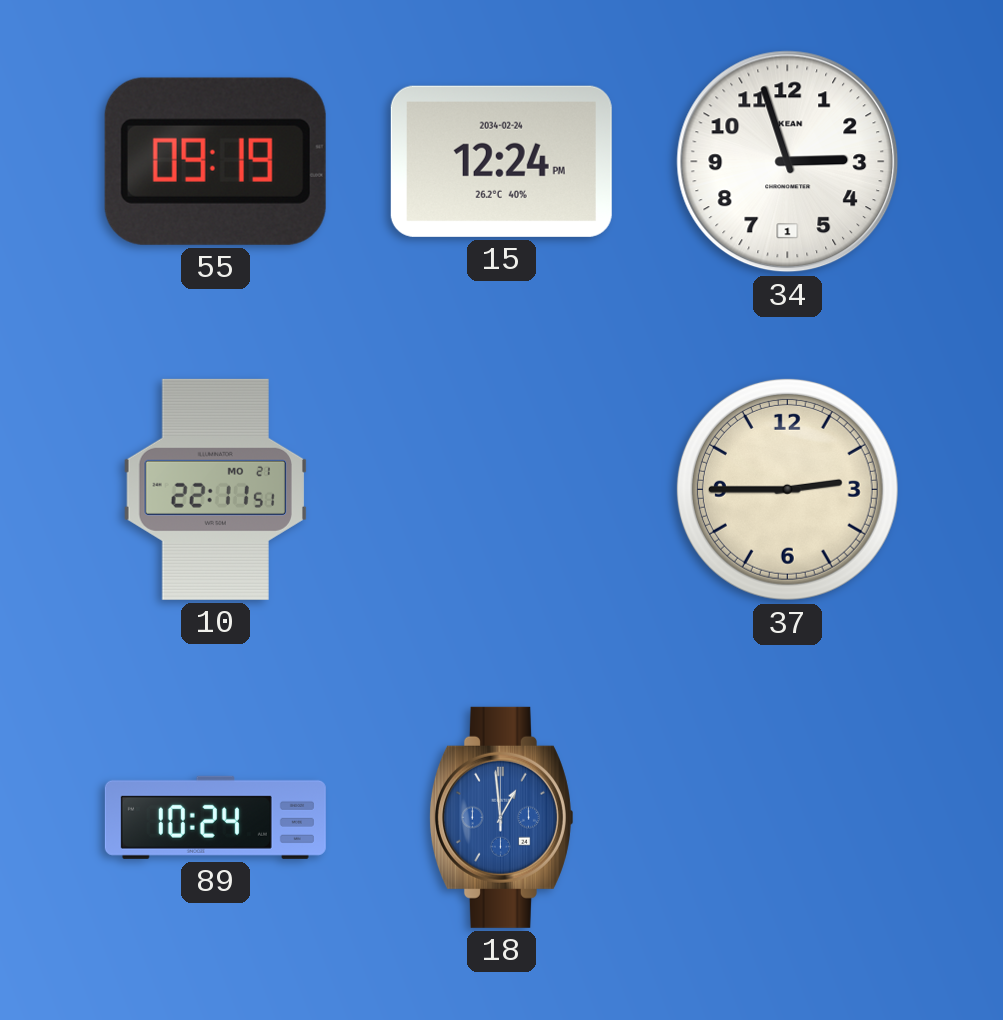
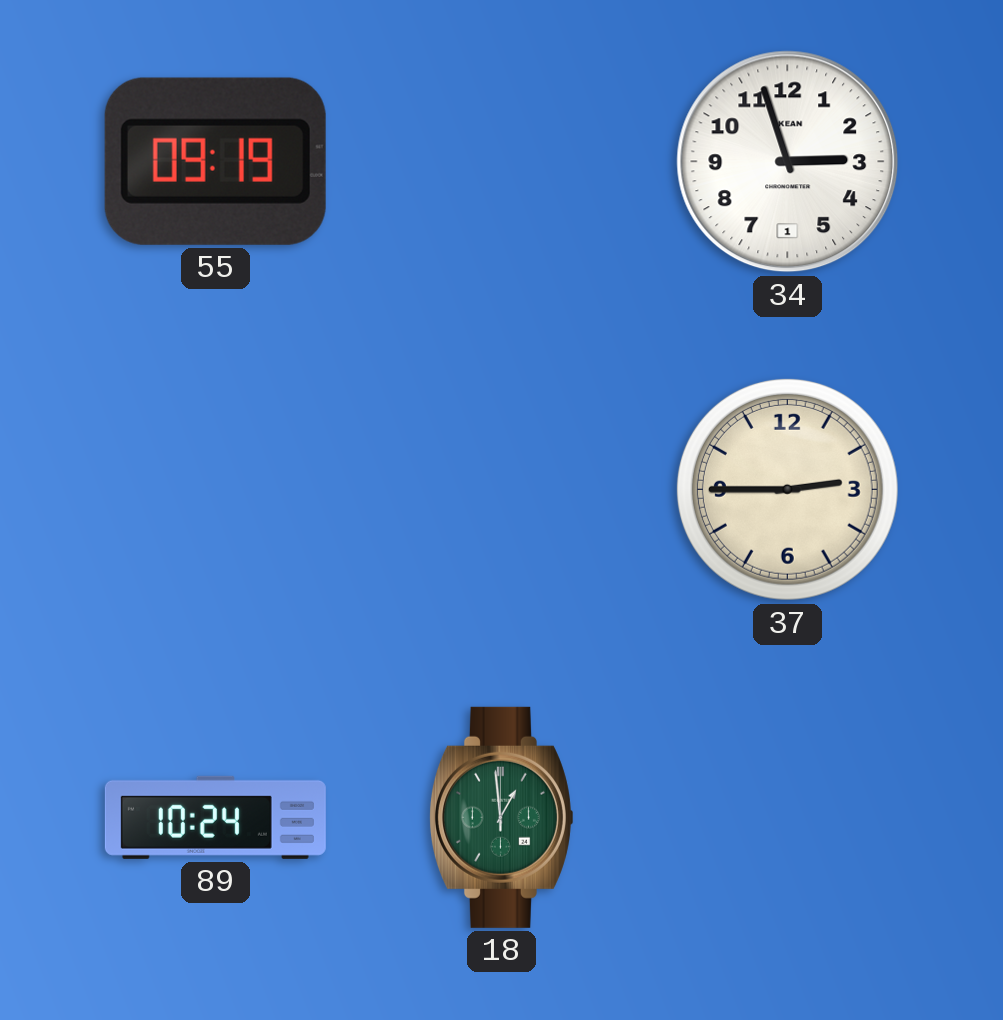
15: 12:24 -> none
10: 22:11 -> none
18 dial: blue -> green
